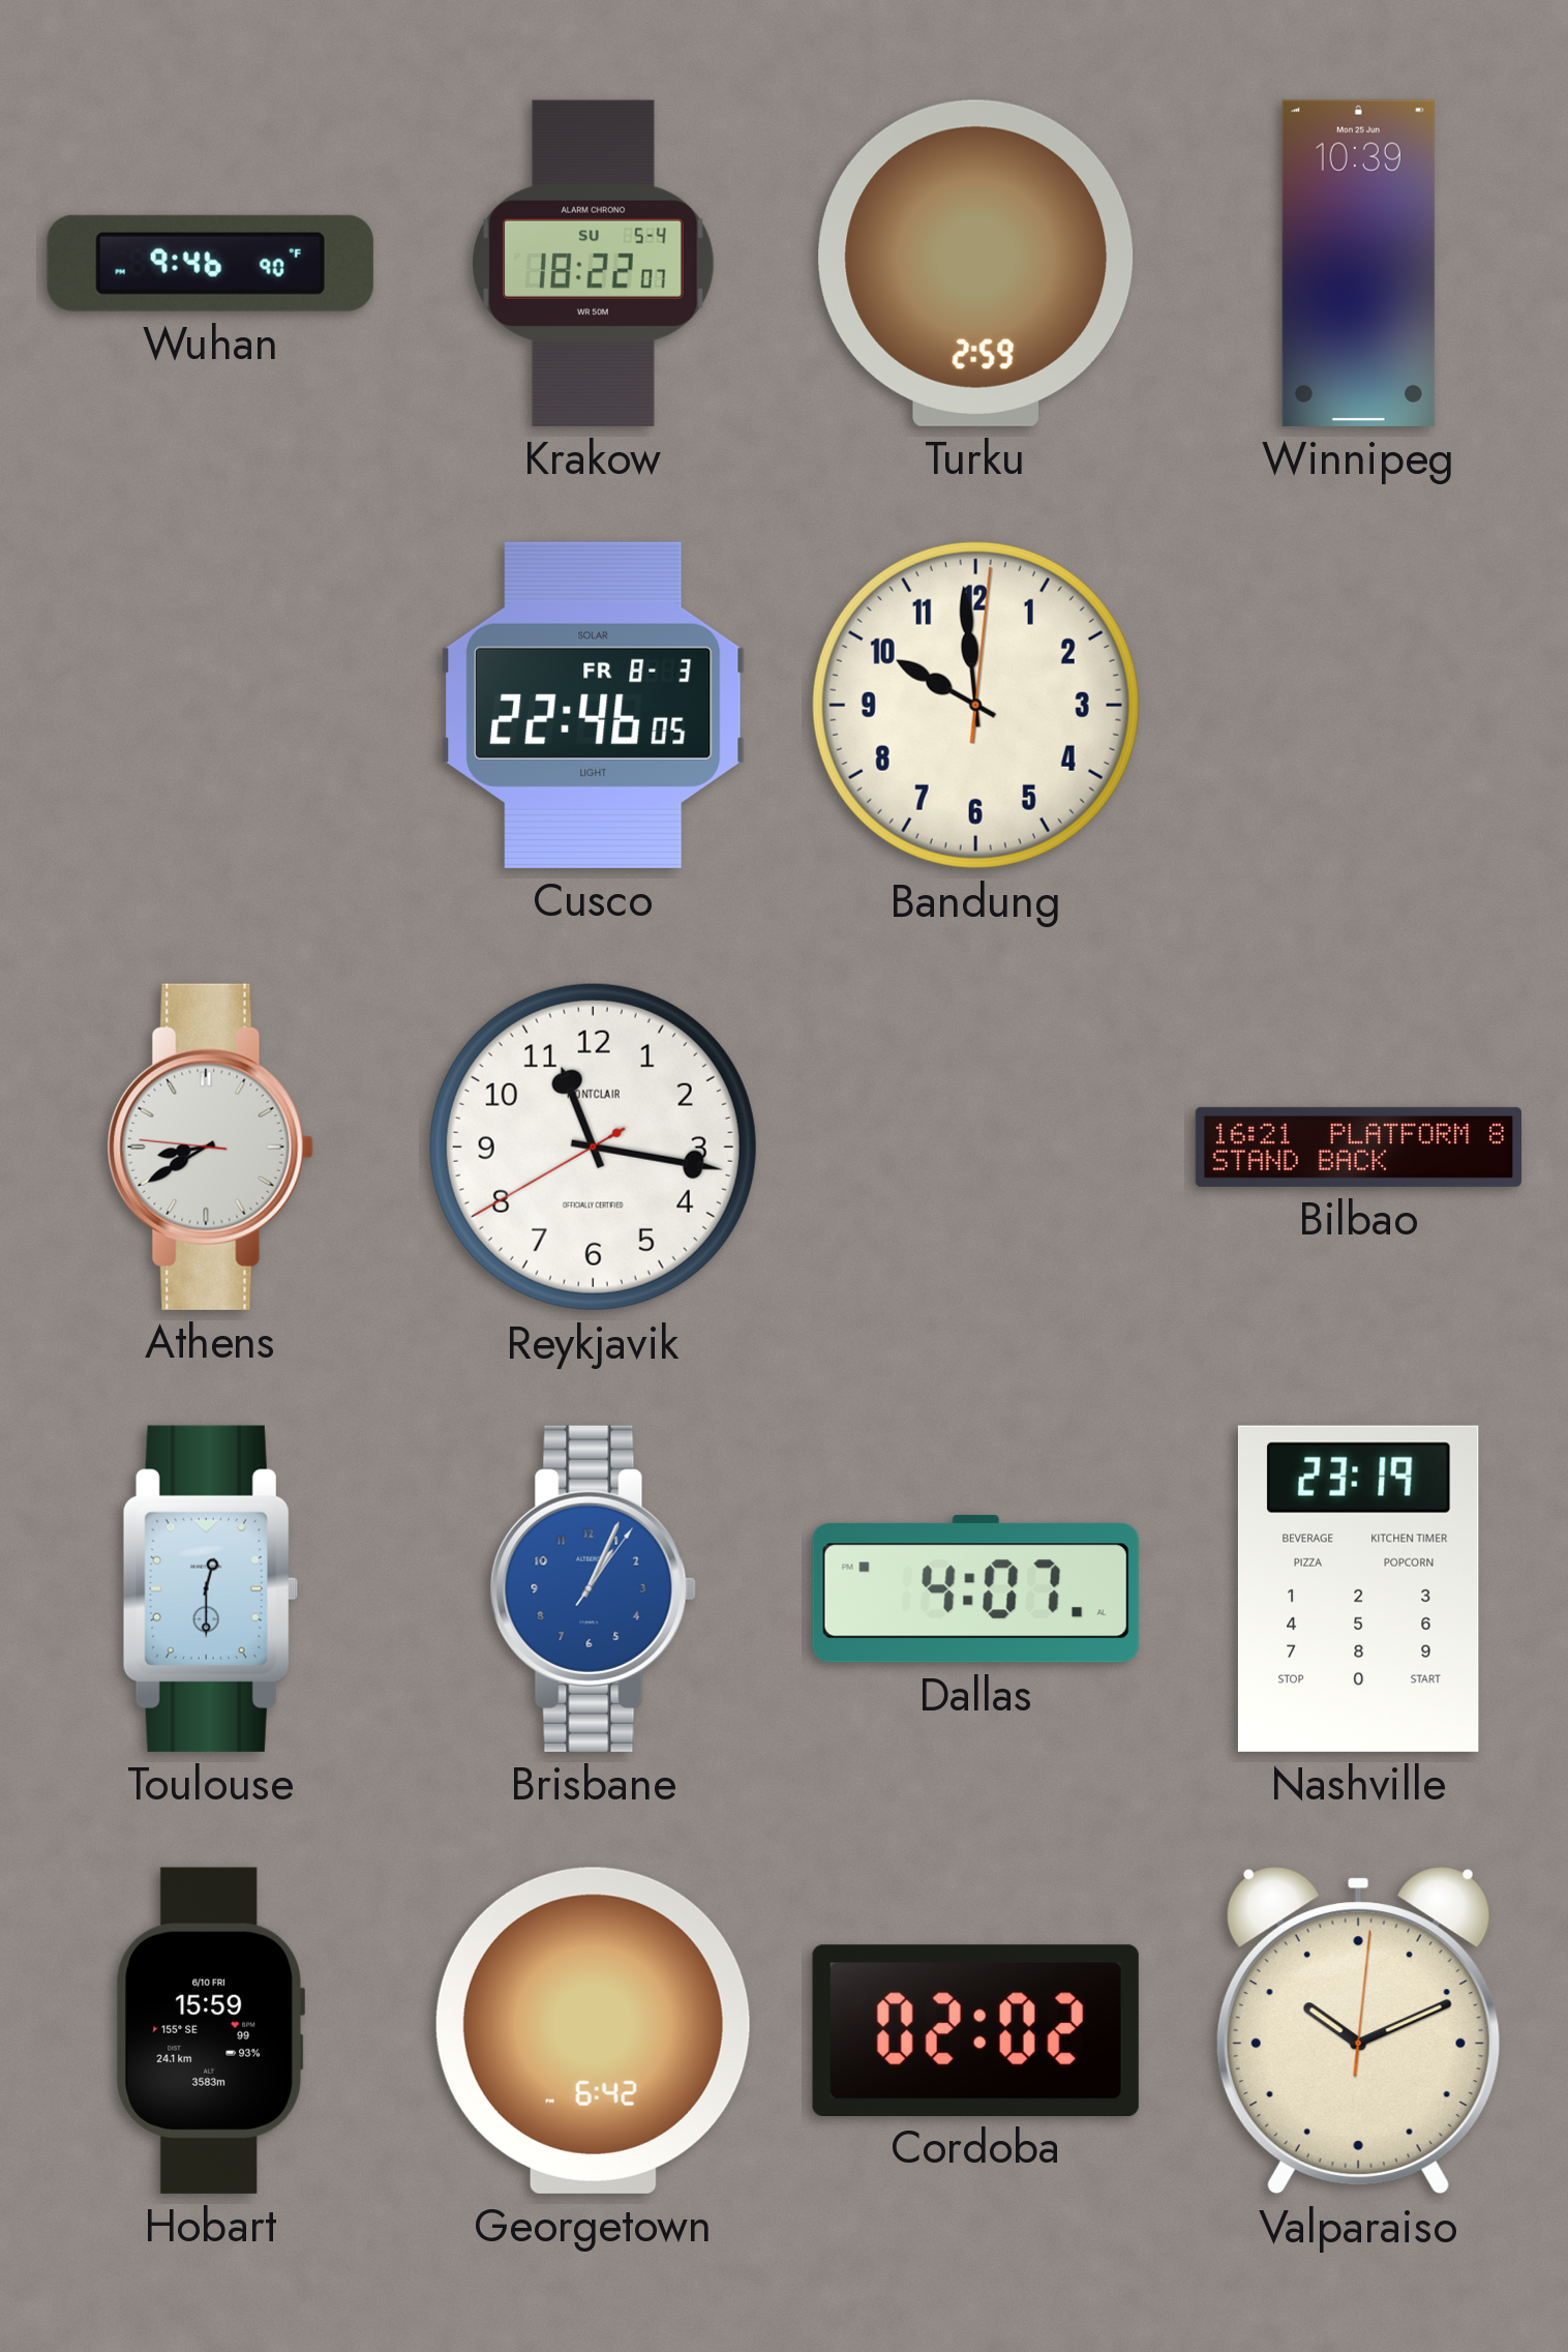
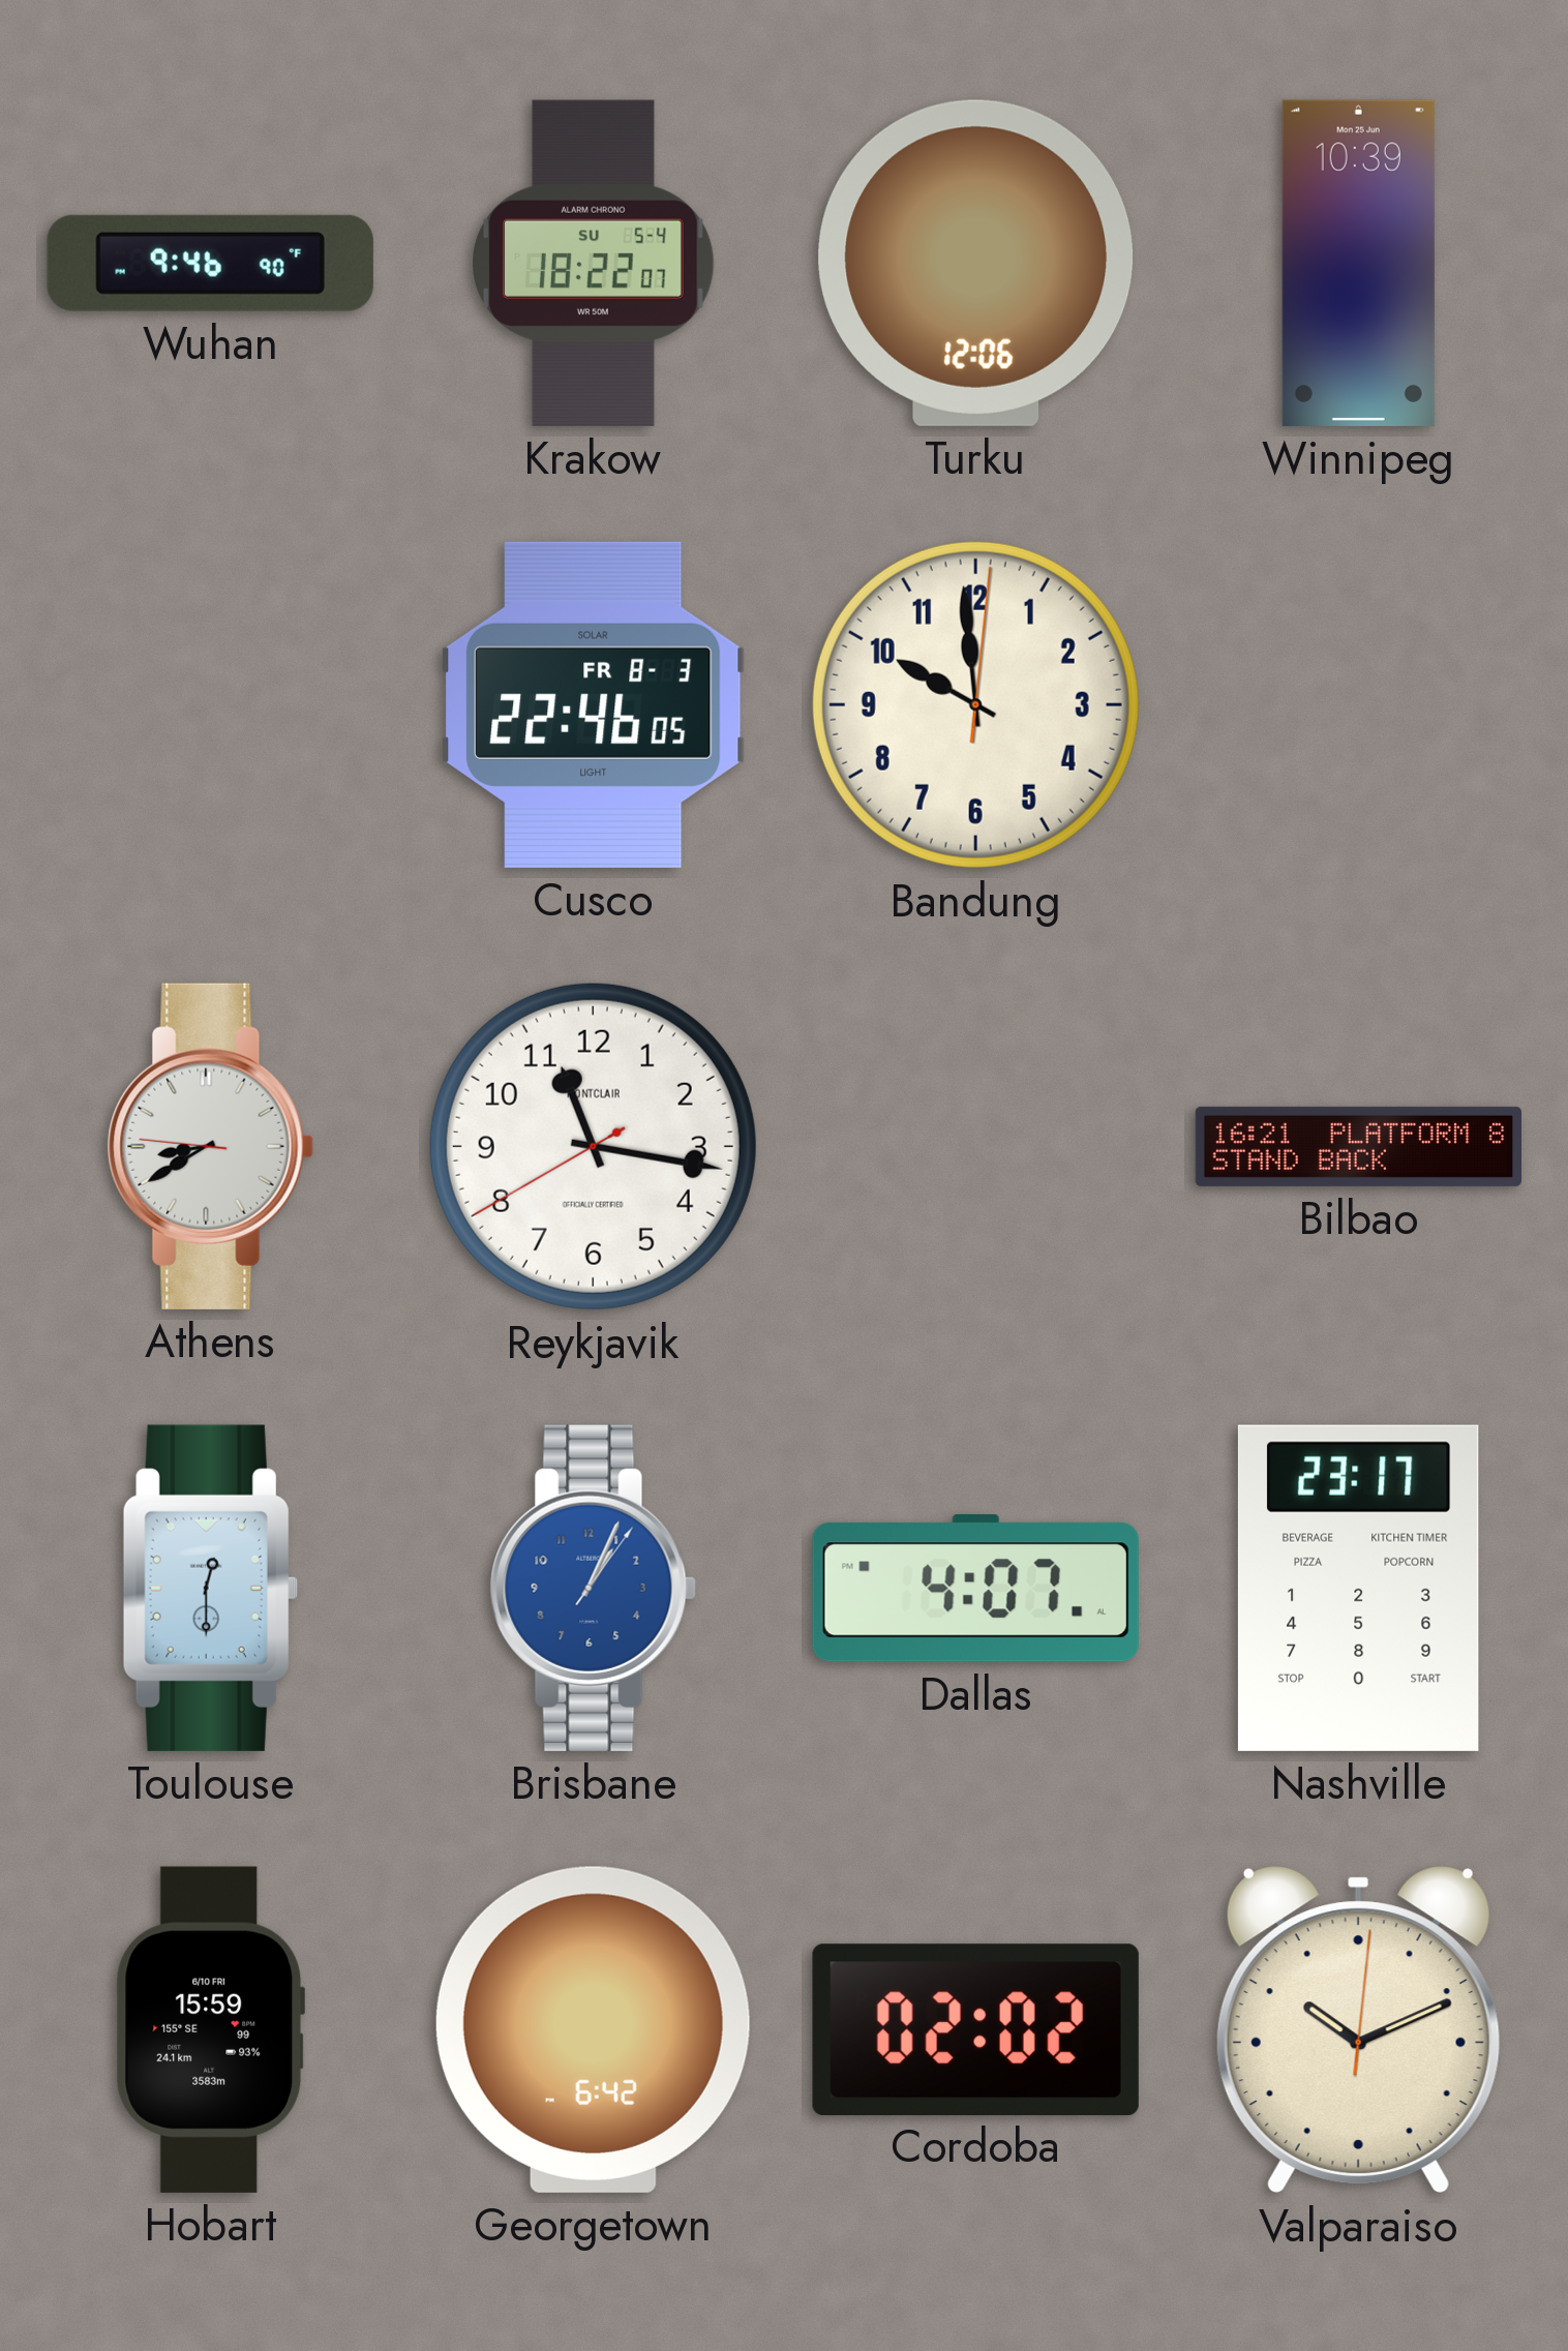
Turku: 2:59 -> 12:06
Nashville: 23:19 -> 23:17
